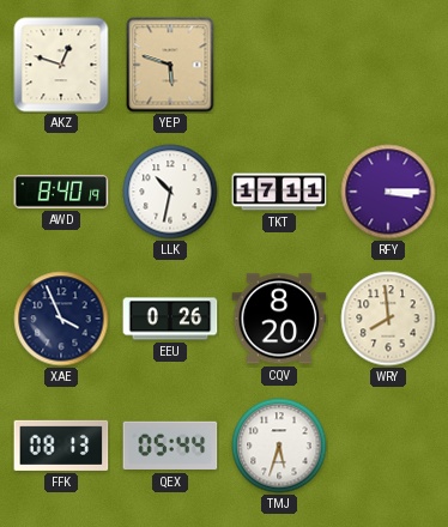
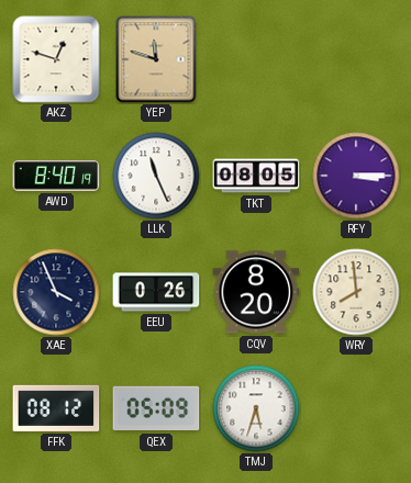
YEP: 5:48 -> 11:48
LLK: 10:32 -> 11:26
TKT: 17:11 -> 08:05
FFK: 08:13 -> 08:12
QEX: 05:44 -> 05:09
